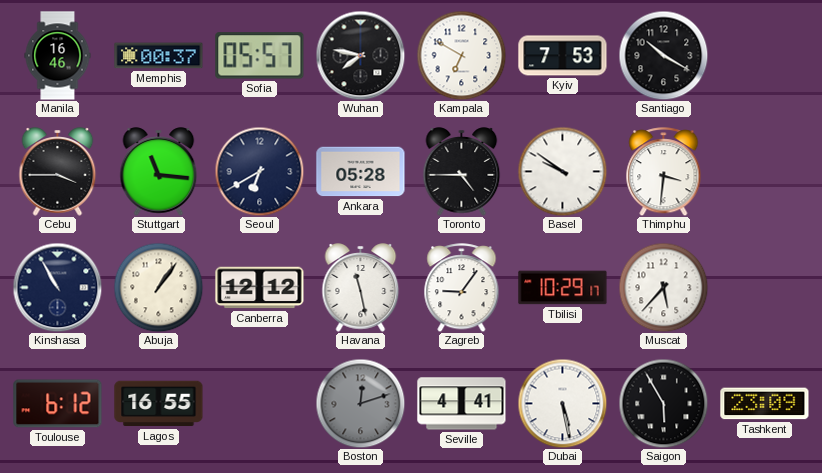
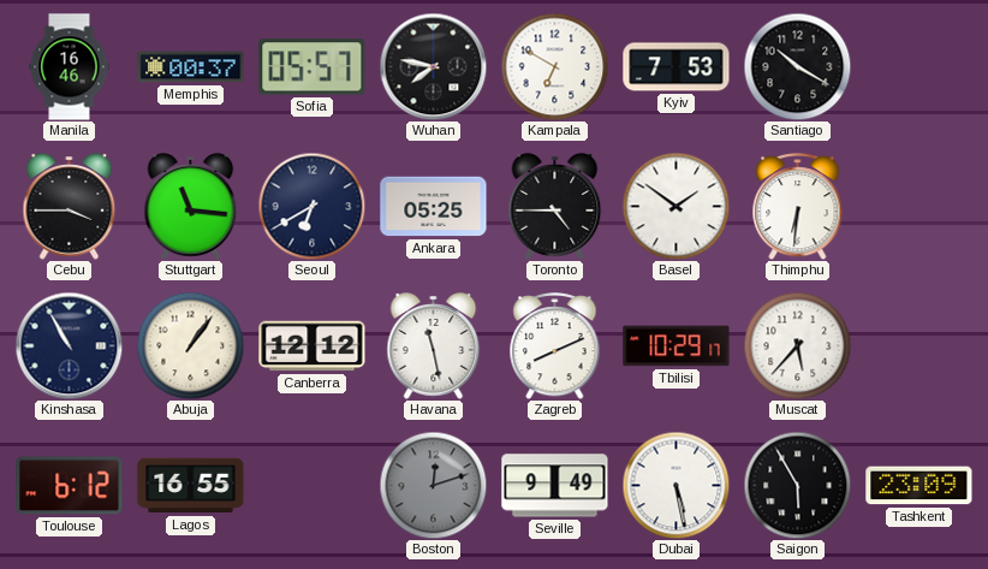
Ankara: 05:28 -> 05:25
Basel: 9:51 -> 1:51
Thimphu: 3:31 -> 6:31
Zagreb: 9:06 -> 8:11
Seville: 4:41 -> 9:49
